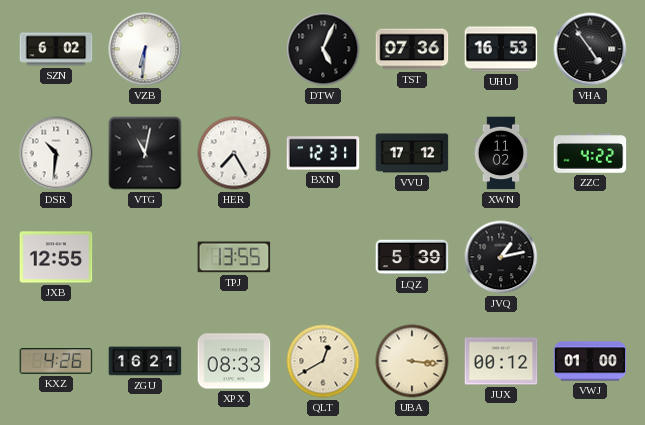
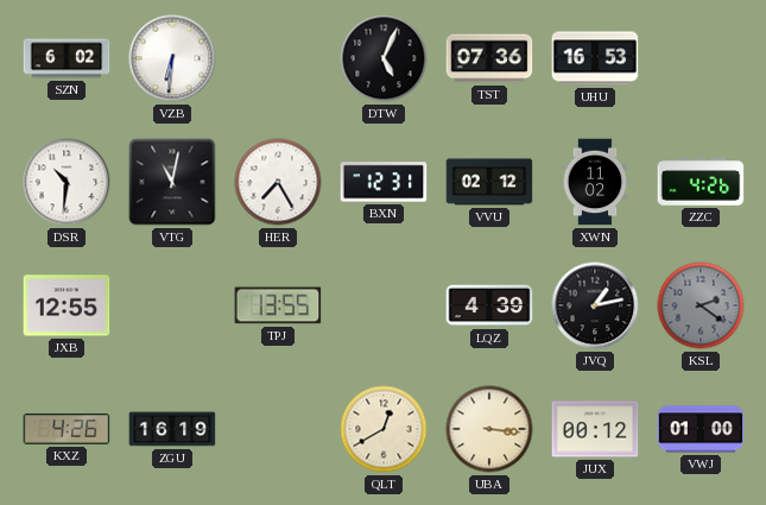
VHA: 4:54 -> none
VVU: 17:12 -> 02:12
ZZC: 4:22 -> 4:26
LQZ: 5:39 -> 4:39
KSL: none -> 2:21
ZGU: 16:21 -> 16:19
XPX: 08:33 -> none
